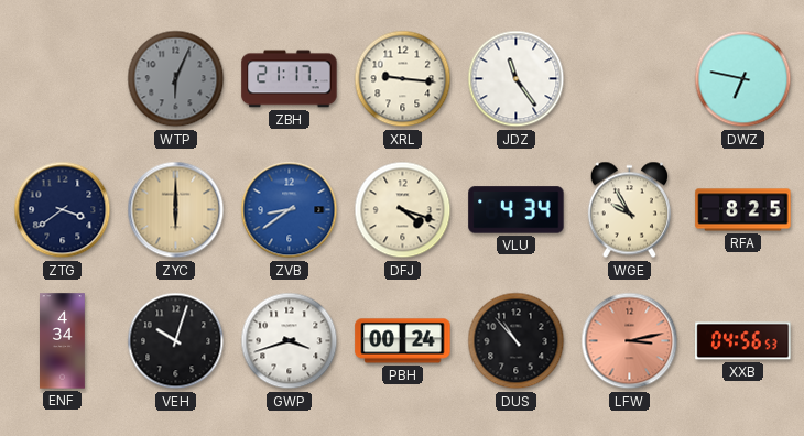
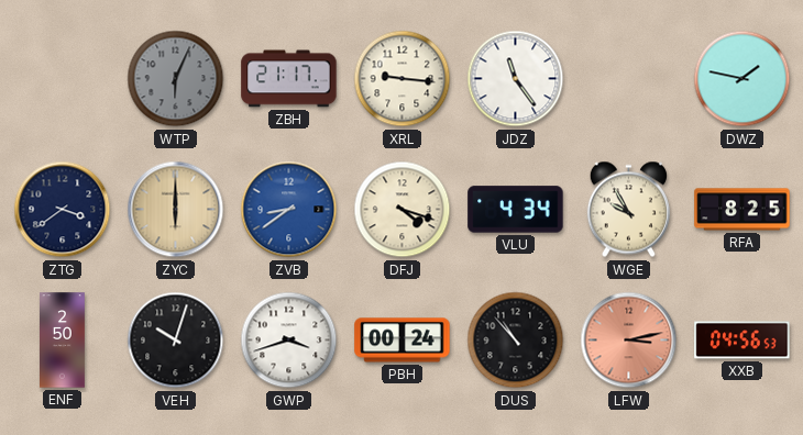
DWZ: 6:47 -> 1:47
ENF: 4:34 -> 2:50
